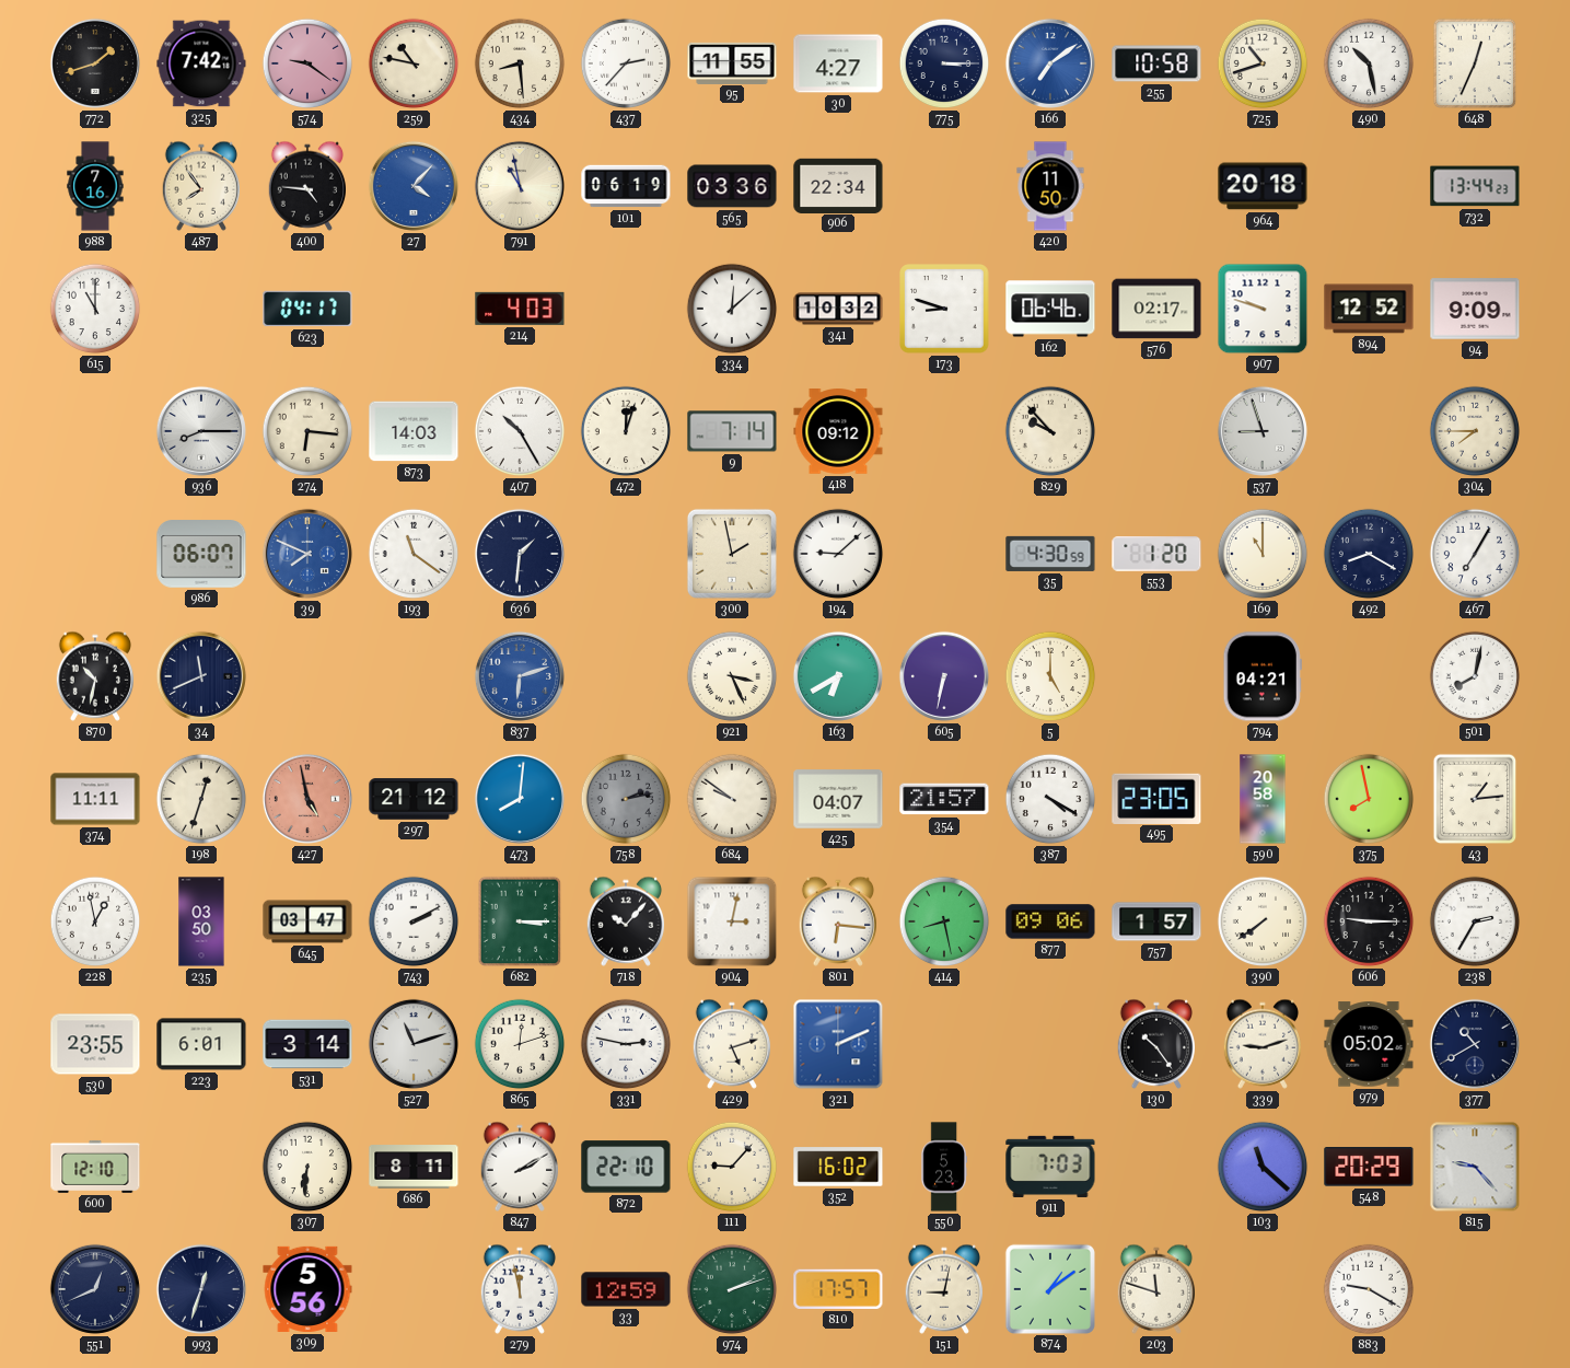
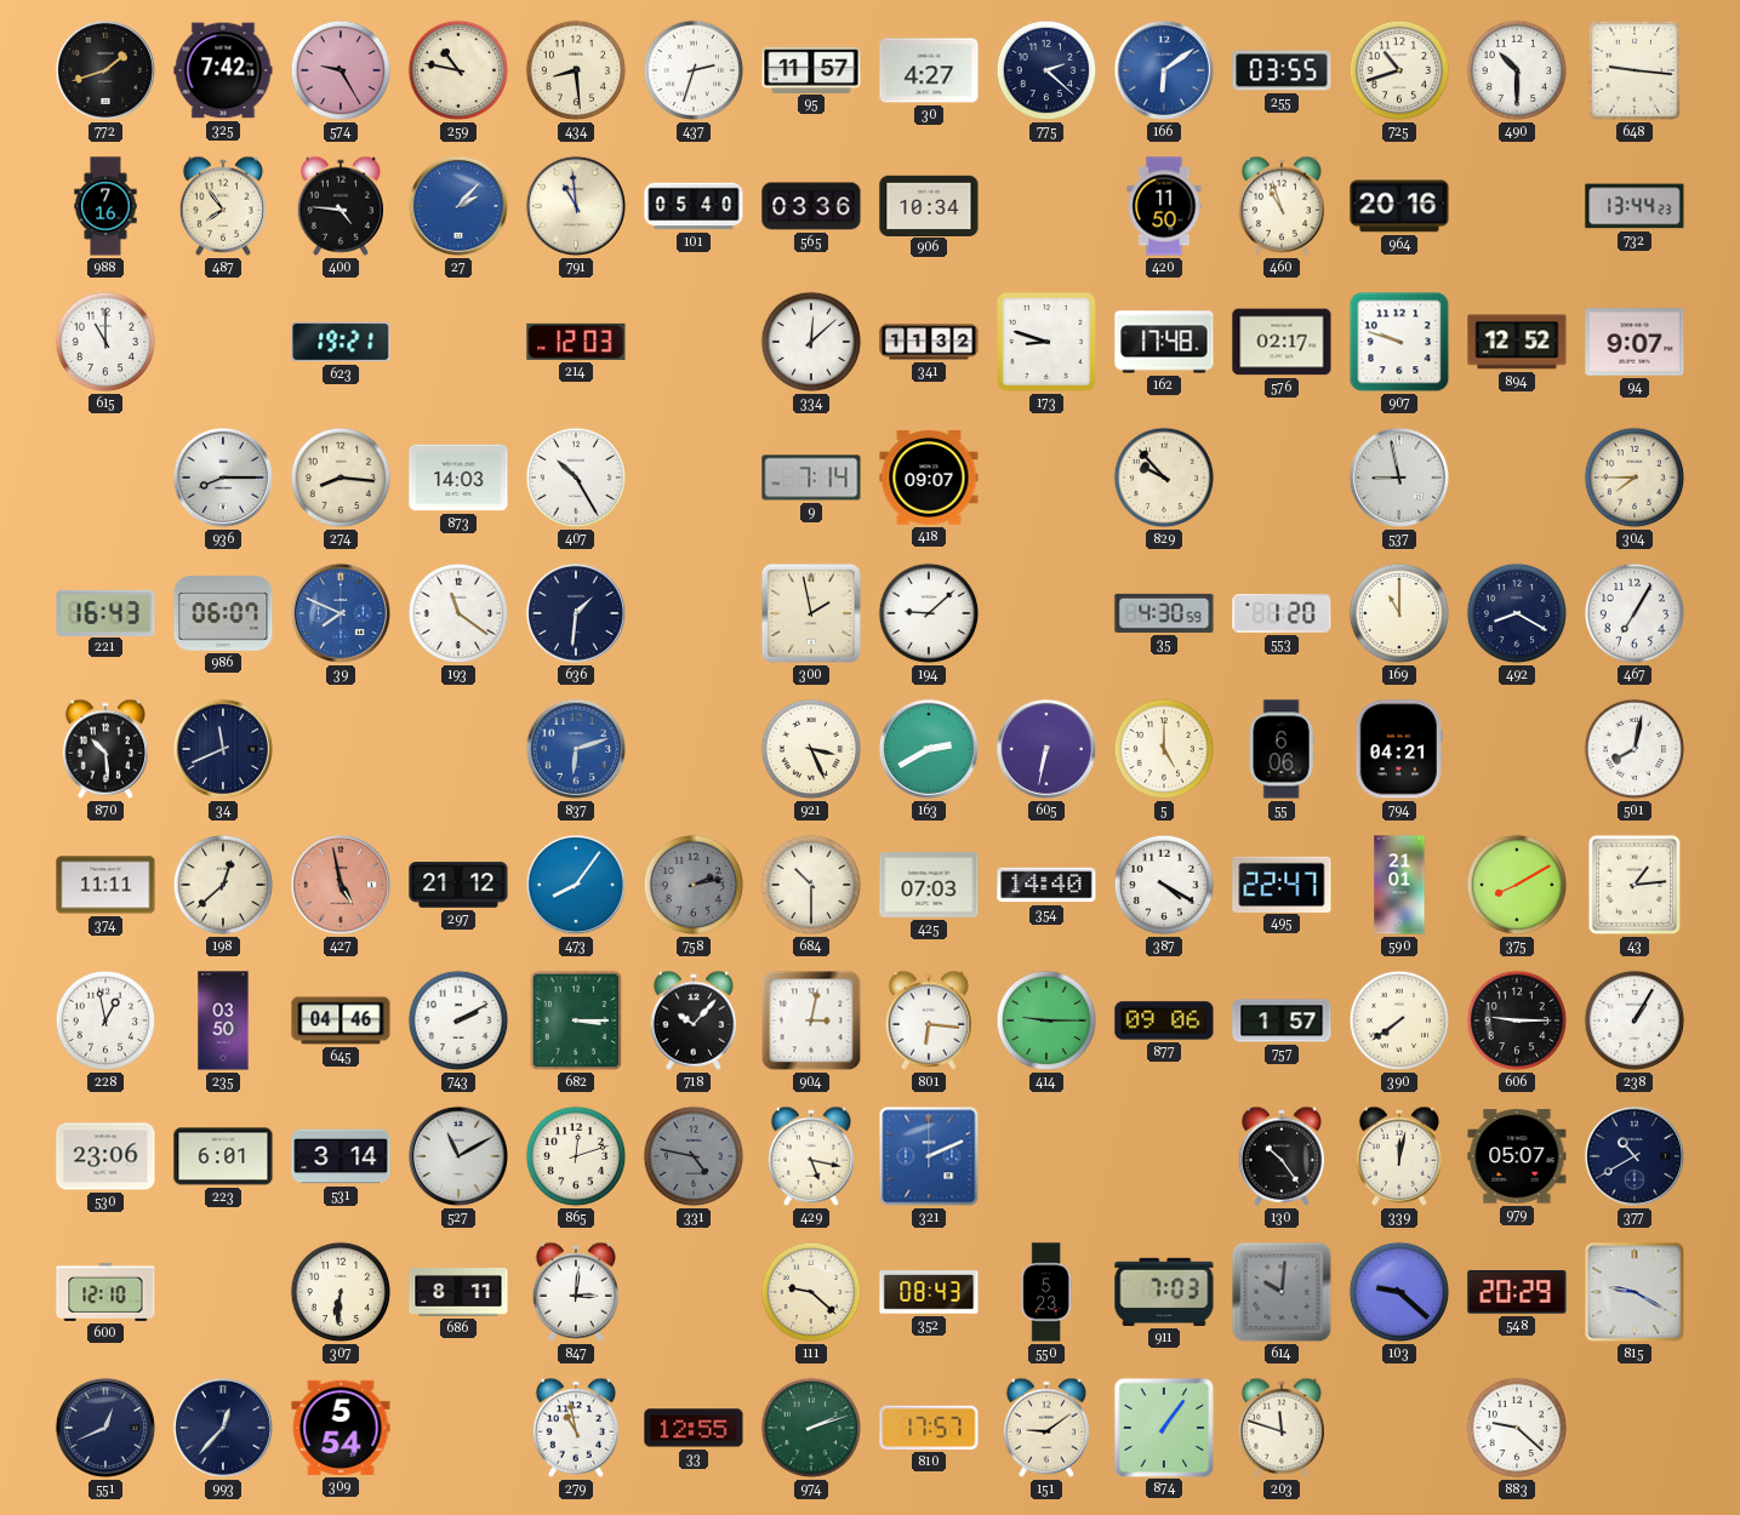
574: 9:21 -> 9:25
437: 2:37 -> 2:33
95: 11:55 -> 11:57
775: 3:15 -> 2:22
166: 7:09 -> 6:09
255: 10:58 -> 03:55
490: 10:28 -> 10:30
648: 12:34 -> 9:16
27: 4:07 -> 2:07
791: 10:58 -> 10:59
101: 06:19 -> 05:40
906: 22:34 -> 10:34
460: none -> 10:57
964: 20:18 -> 20:16
623: 04:17 -> 19:21
214: 4:03 -> 12:03
341: 10:32 -> 11:32
162: 06:46 -> 17:48
94: 9:09 -> 9:07
274: 6:16 -> 8:16
472: 12:03 -> none
418: 09:12 -> 09:07
537: 8:57 -> 8:58
221: none -> 16:43
870: 10:32 -> 10:29
163: 6:40 -> 2:40
55: none -> 6:06
198: 12:33 -> 12:38
473: 8:01 -> 8:06
684: 9:51 -> 10:30
425: 04:07 -> 07:03
354: 21:57 -> 14:40
495: 23:05 -> 22:47
590: 20:58 -> 21:01
375: 7:58 -> 8:10
645: 03:47 -> 04:46
414: 8:28 -> 9:15
238: 2:35 -> 1:05
530: 23:55 -> 23:06
527: 11:12 -> 11:10
331: 2:47 -> 4:47
331 dial: white -> grey
429: 5:12 -> 5:17
339: 9:12 -> 12:02
979: 05:02 -> 05:07
847: 2:10 -> 3:01
872: 22:10 -> none
111: 9:07 -> 9:22
352: 16:02 -> 08:43
614: none -> 10:01
103: 11:22 -> 9:22
815: 9:23 -> 9:20
993: 12:33 -> 12:37
309: 5:56 -> 5:54
279: 11:58 -> 10:58
33: 12:59 -> 12:55
151: 9:02 -> 9:09
874: 1:09 -> 1:06
883: 9:20 -> 9:22
